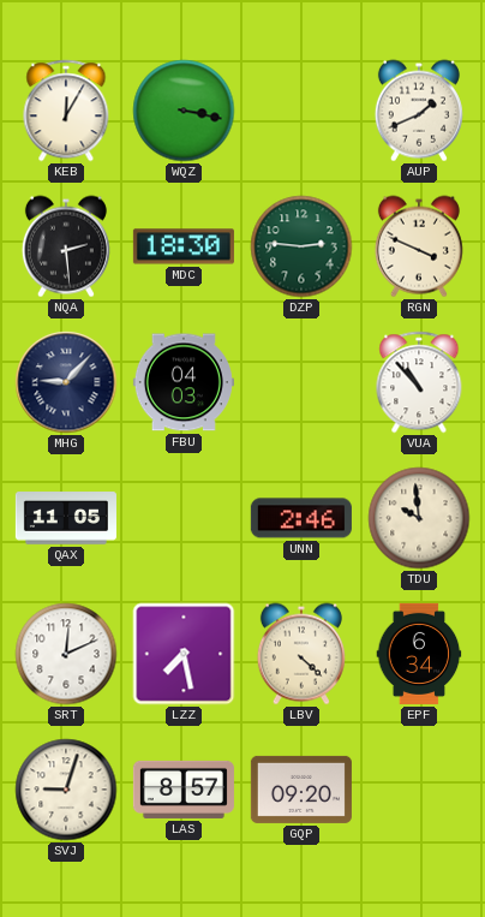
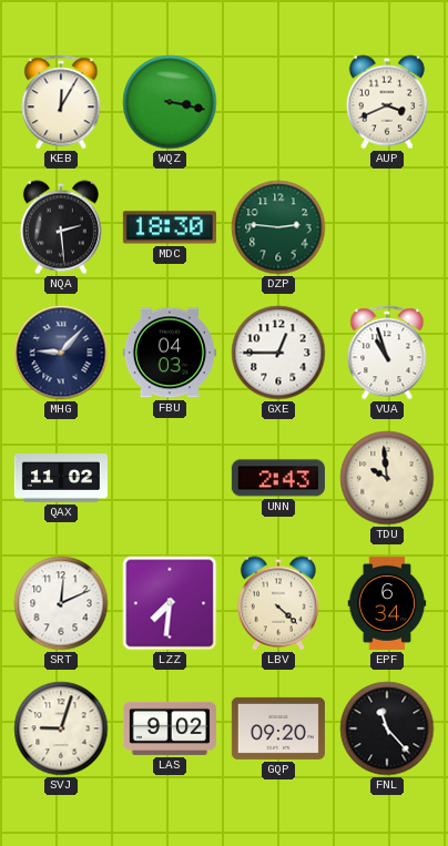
AUP: 1:41 -> 3:41
RGN: 3:49 -> none
GXE: none -> 12:45
VUA: 10:53 -> 10:57
QAX: 11:05 -> 11:02
UNN: 2:46 -> 2:43
LZZ: 7:28 -> 7:31
LAS: 8:57 -> 9:02
FNL: none -> 11:23
